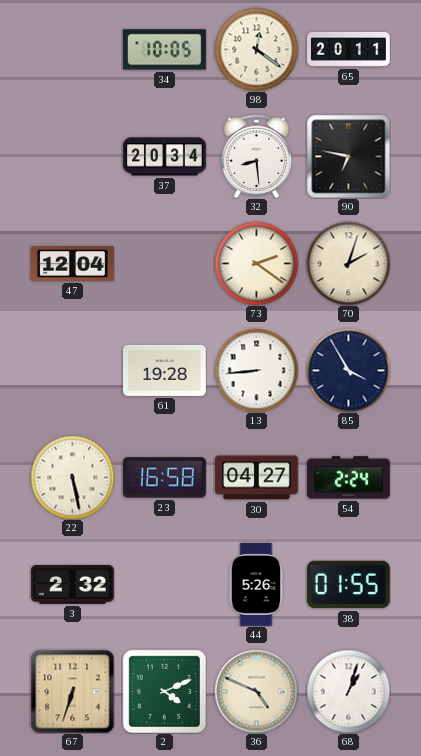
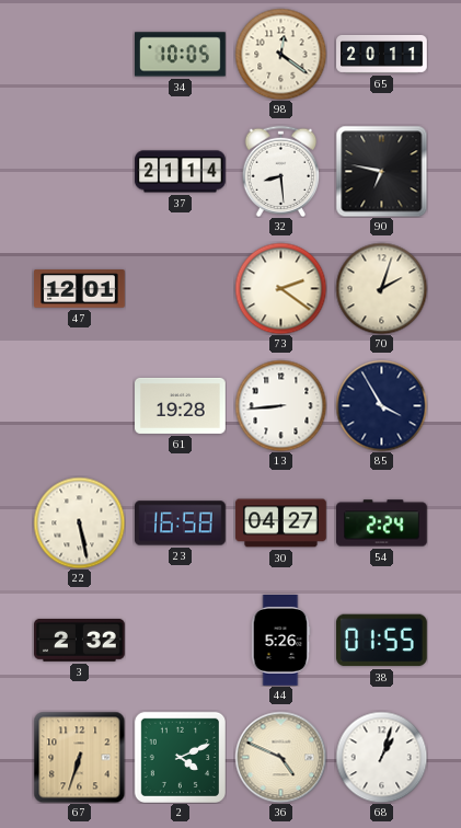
37: 20:34 -> 21:14
47: 12:04 -> 12:01
